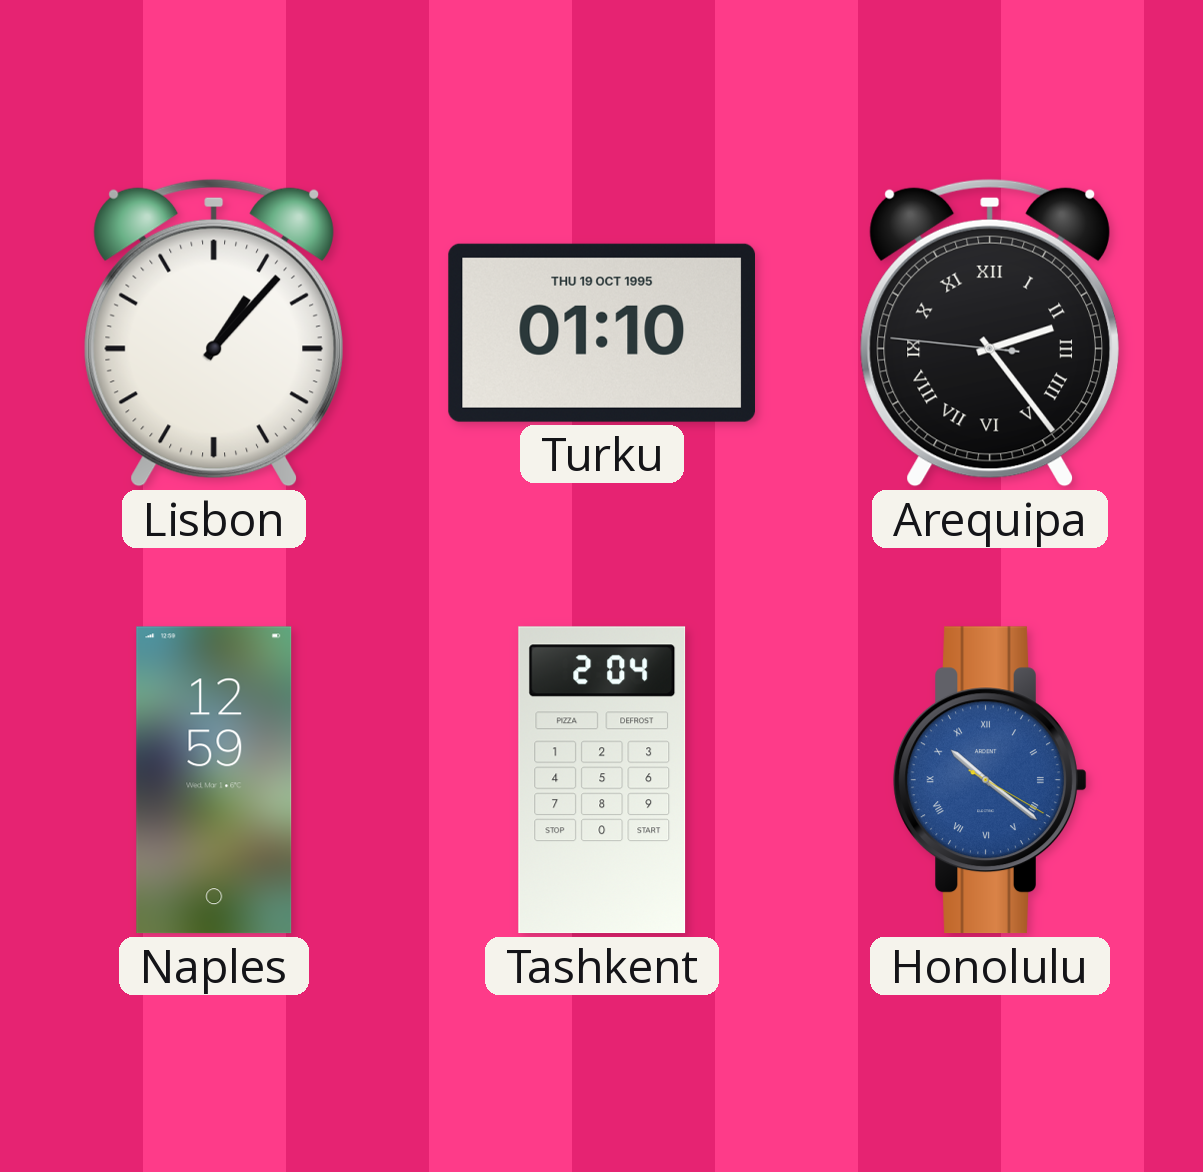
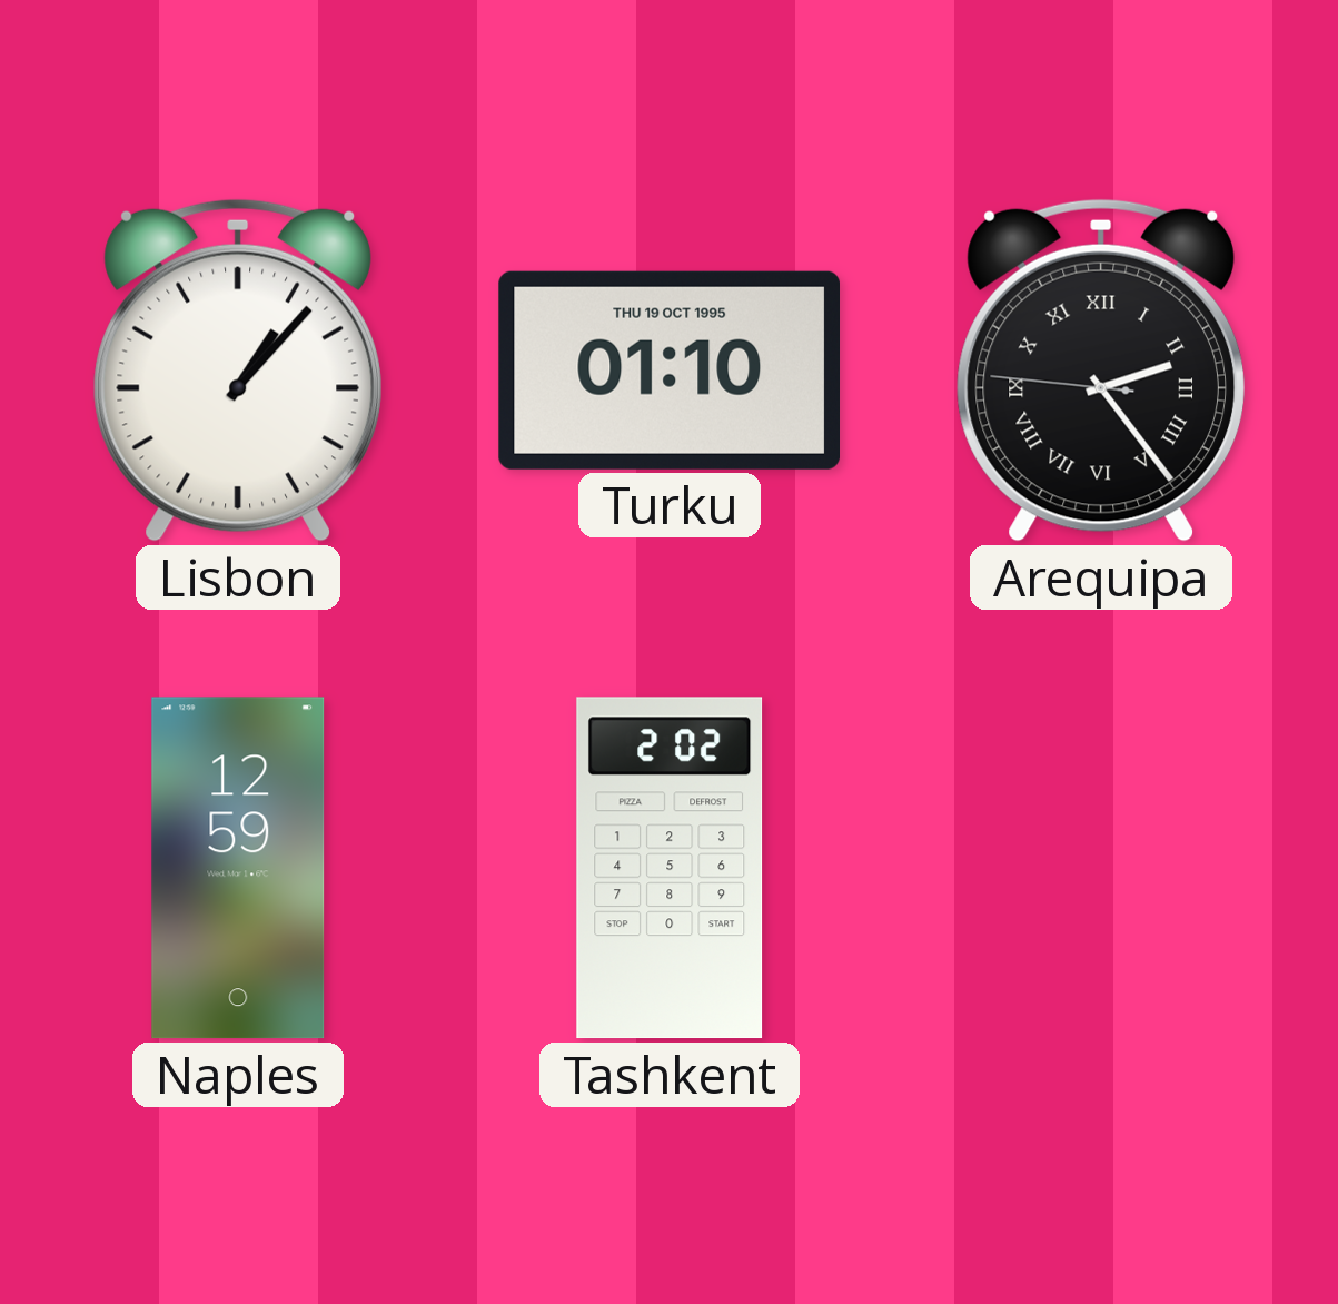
Tashkent: 2:04 -> 2:02
Honolulu: 10:21 -> none
